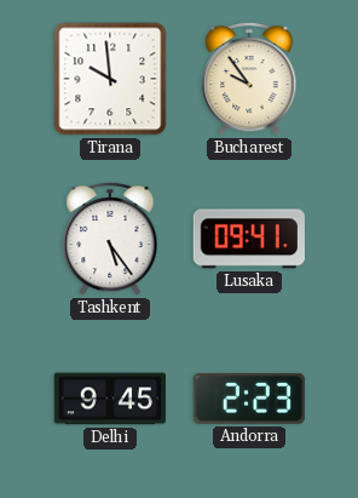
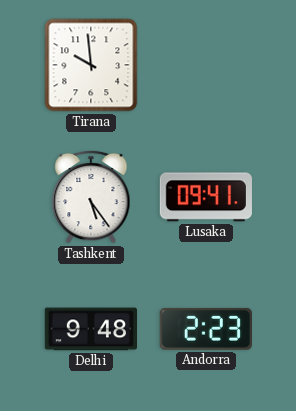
Bucharest: 9:54 -> none
Delhi: 9:45 -> 9:48
